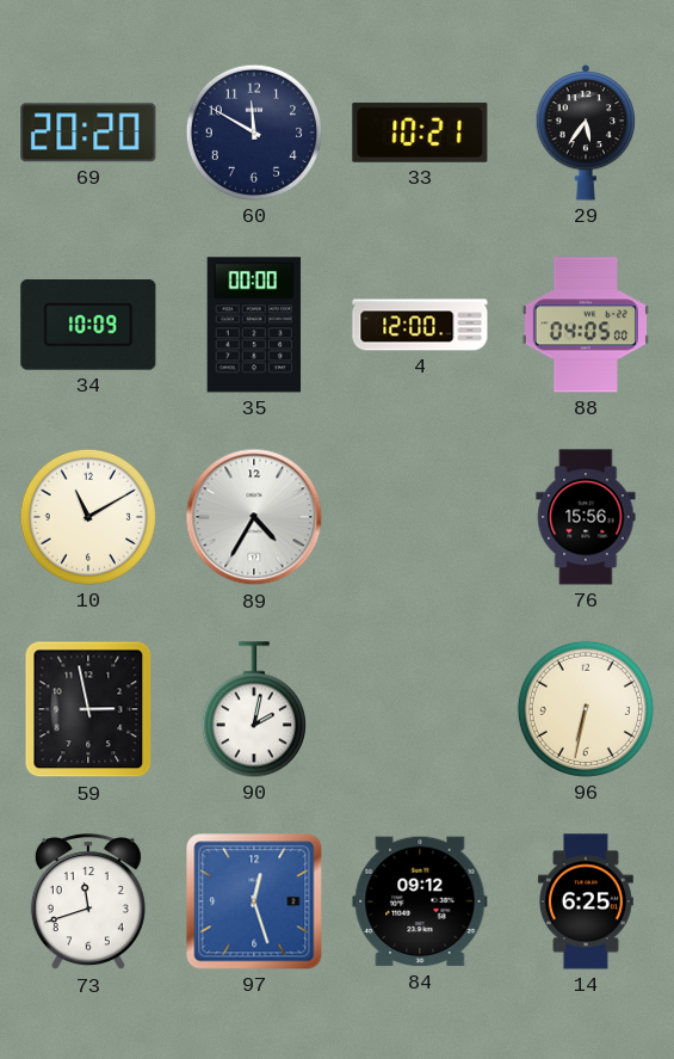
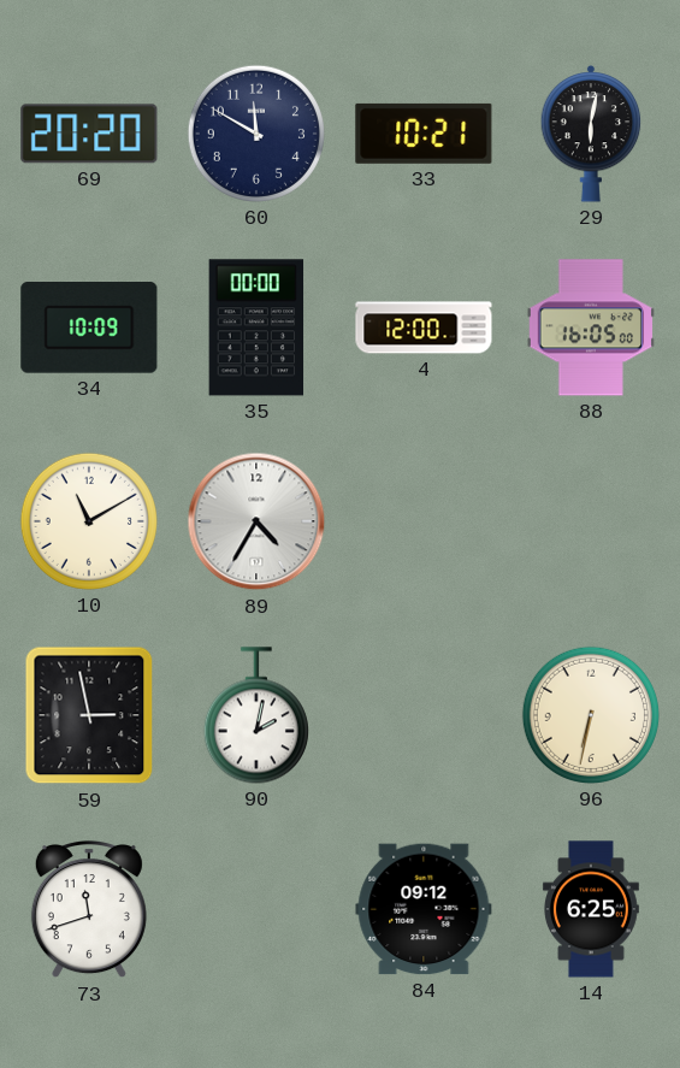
29: 5:36 -> 6:02
88: 04:05 -> 16:05
76: 15:56 -> none
97: 12:27 -> none
